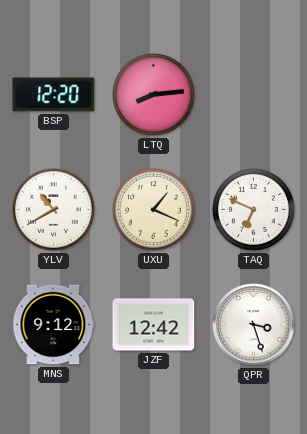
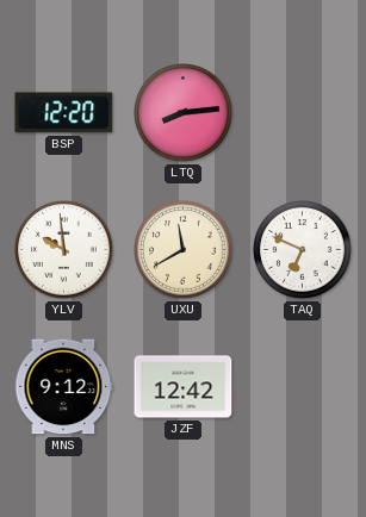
YLV: 10:40 -> 9:59
UXU: 1:19 -> 11:40
QPR: 3:27 -> none
